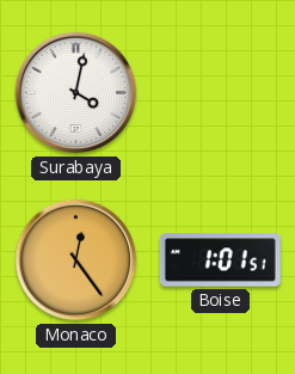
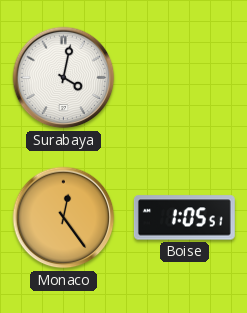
Boise: 1:01 -> 1:05
